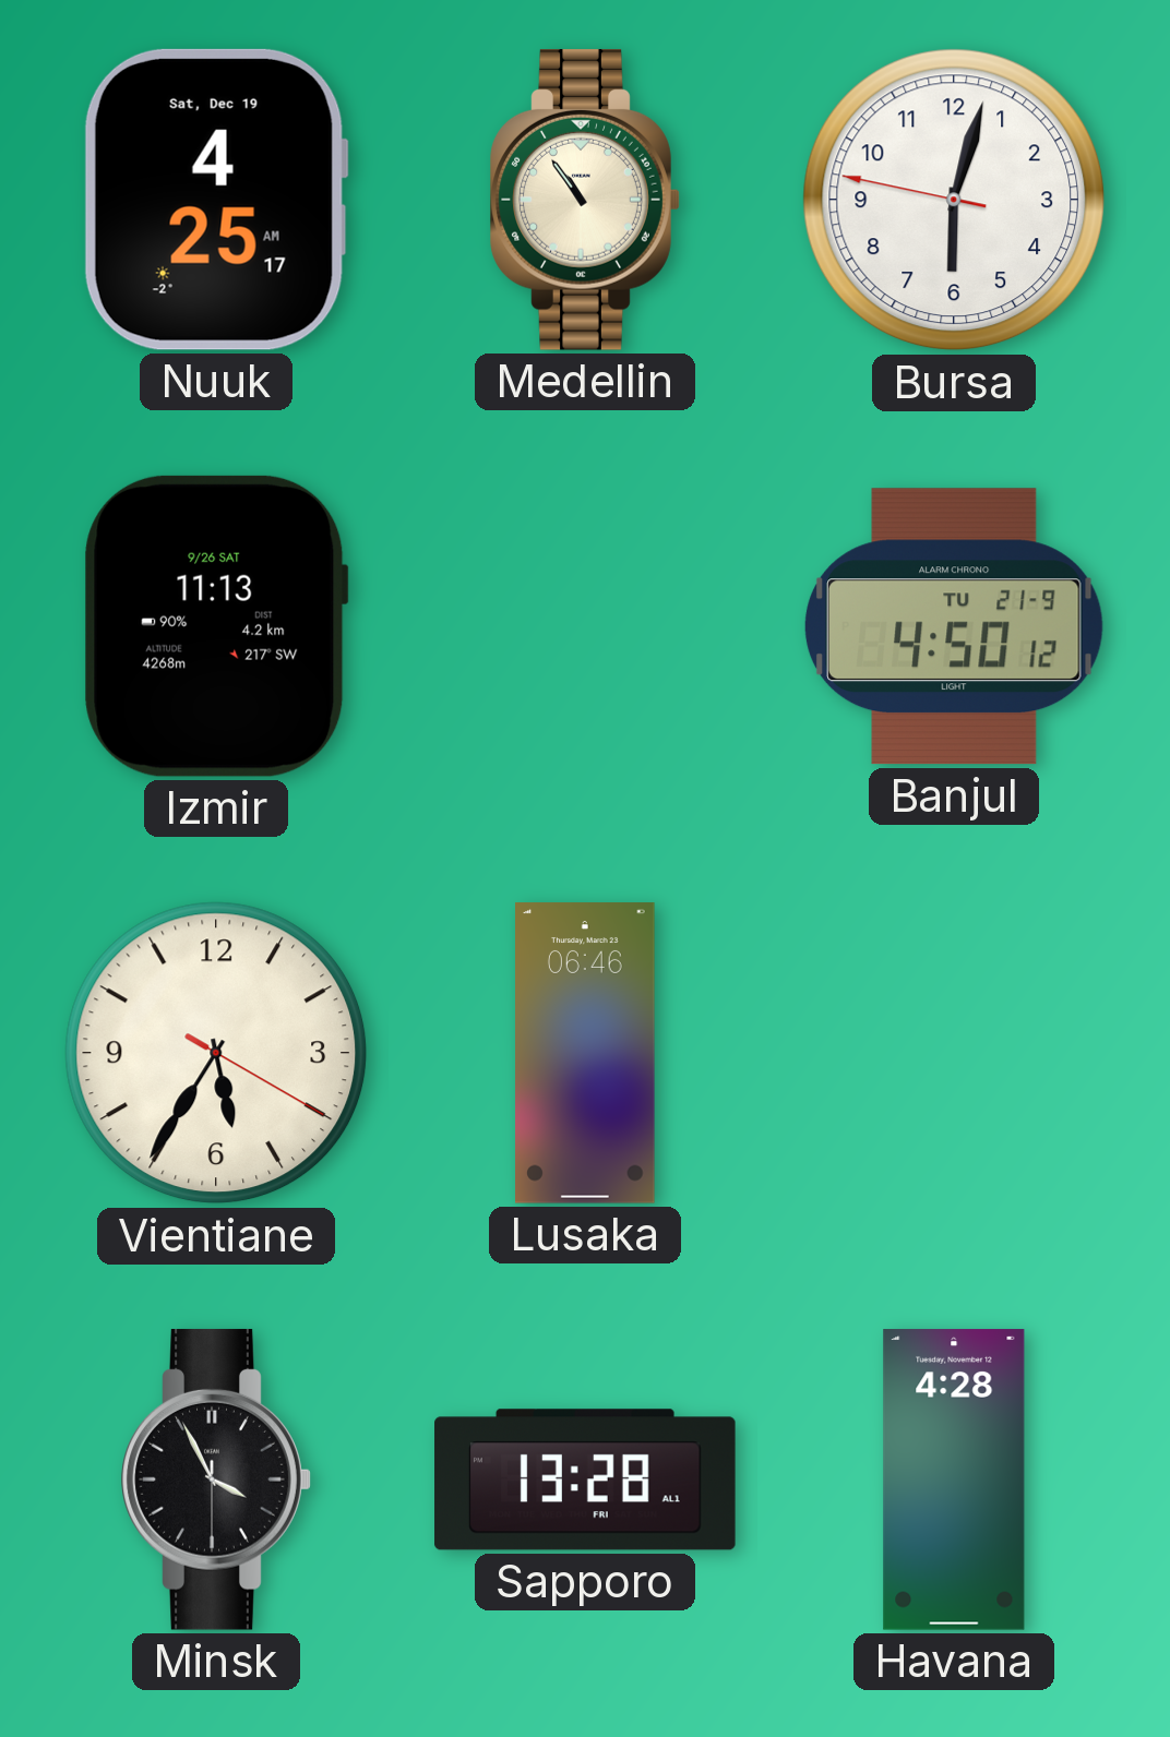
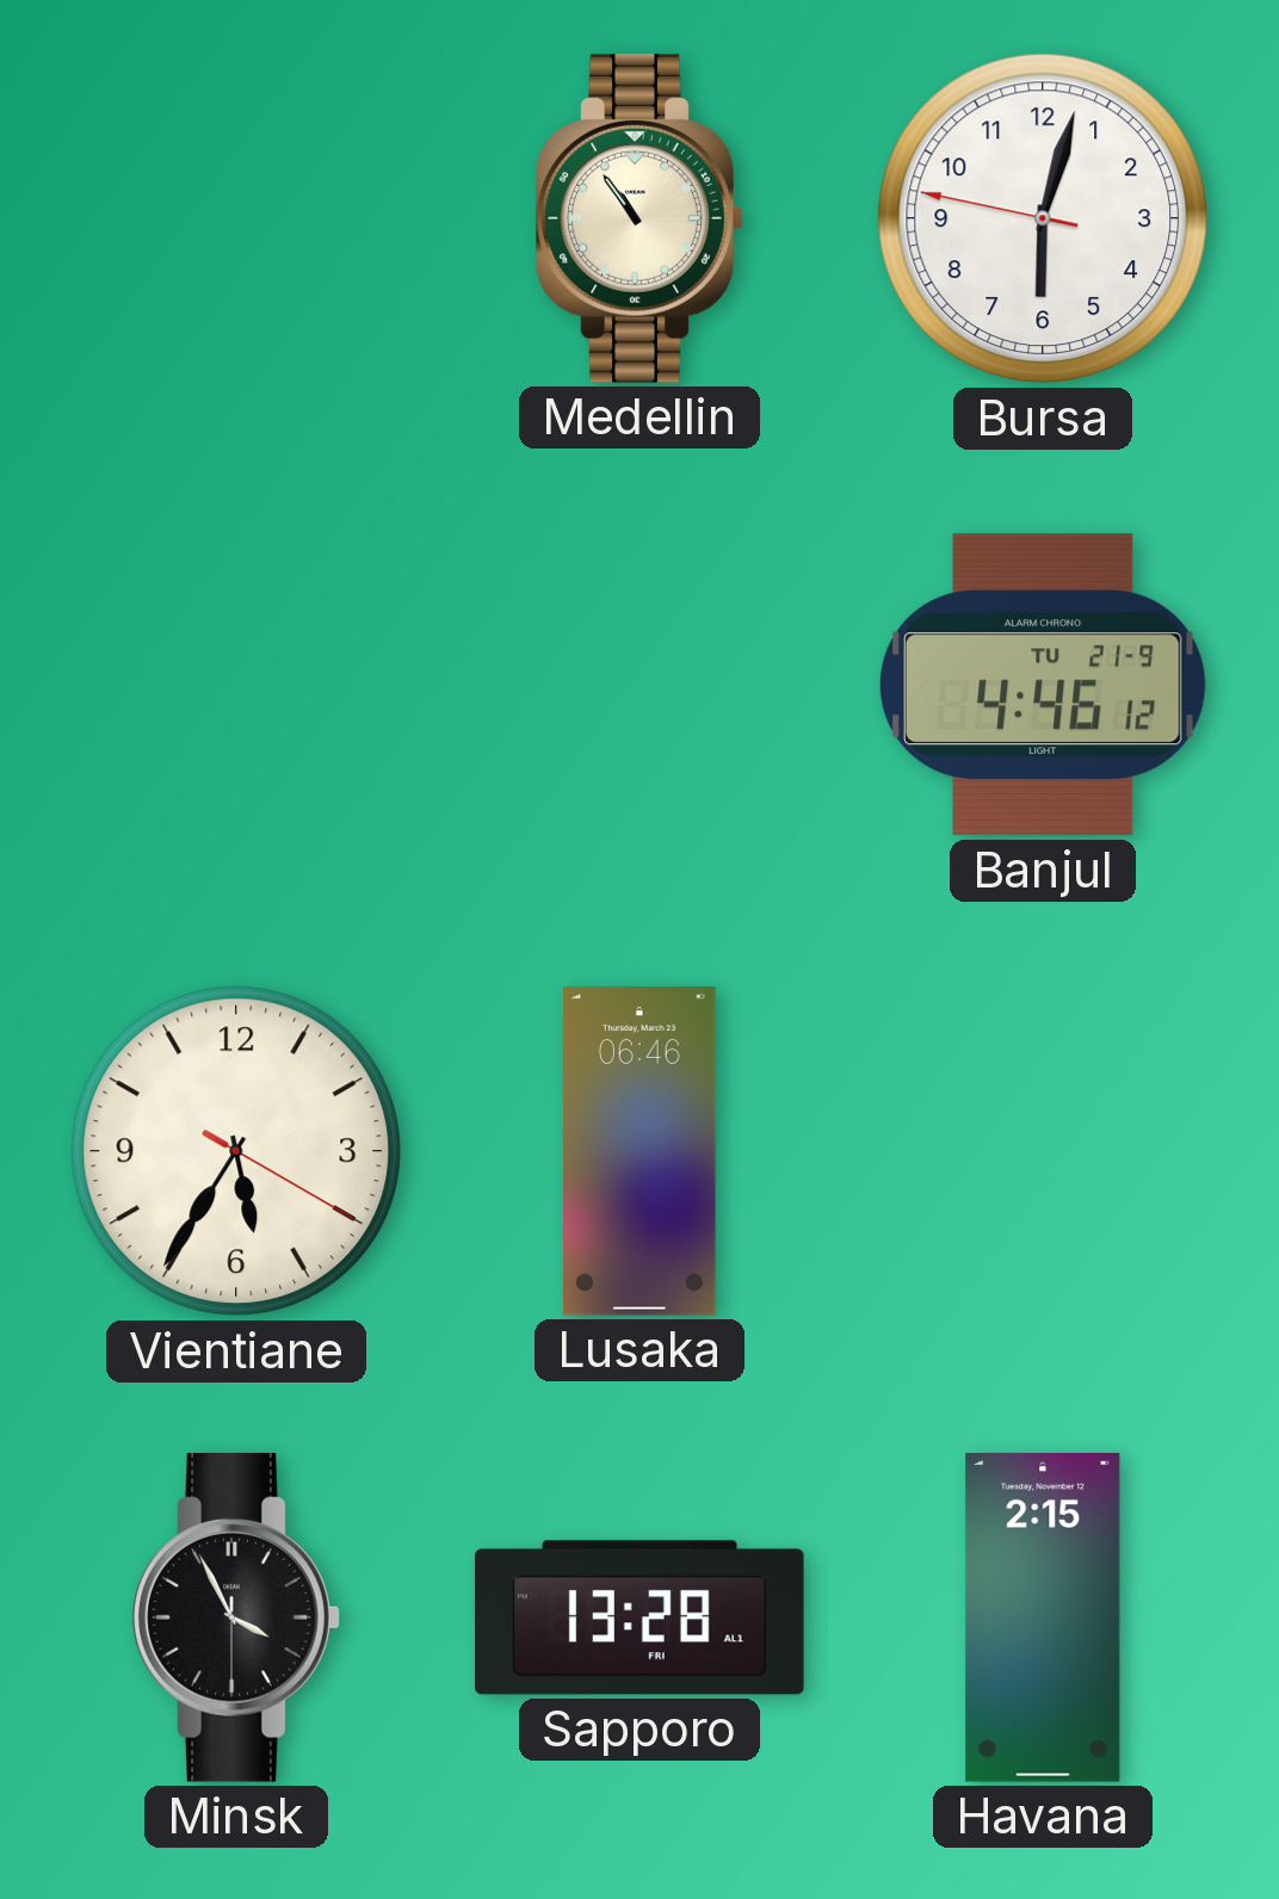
Nuuk: 4:25 -> none
Izmir: 11:13 -> none
Banjul: 4:50 -> 4:46
Havana: 4:28 -> 2:15
